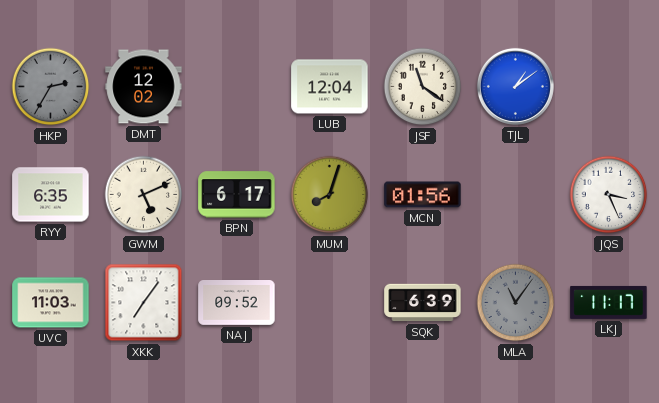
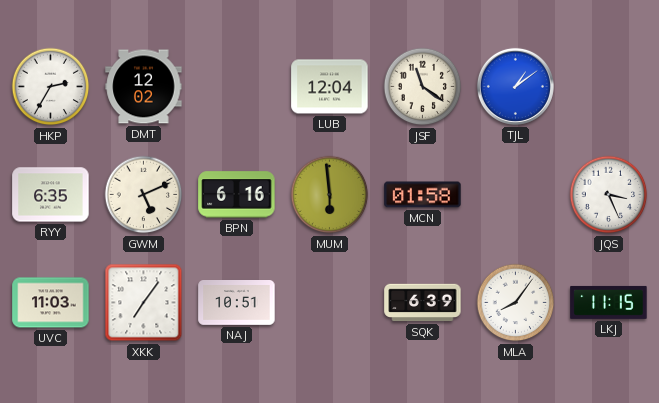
HKP dial: grey -> white
BPN: 6:17 -> 6:16
MUM: 8:03 -> 5:59
MCN: 01:56 -> 01:58
NAJ: 09:52 -> 10:51
MLA: 11:06 -> 8:06
MLA dial: grey -> white
LKJ: 11:17 -> 11:15
